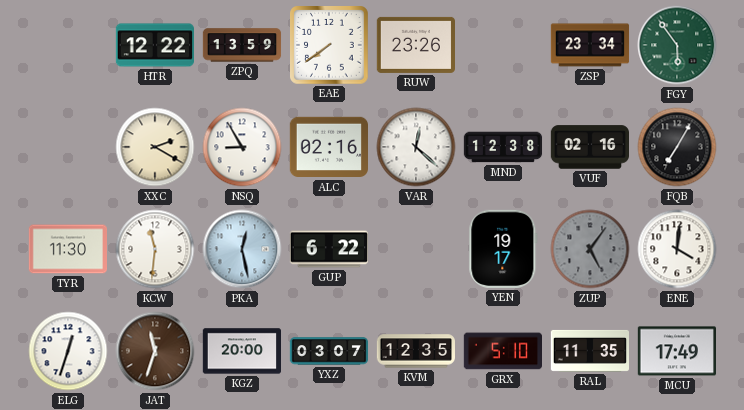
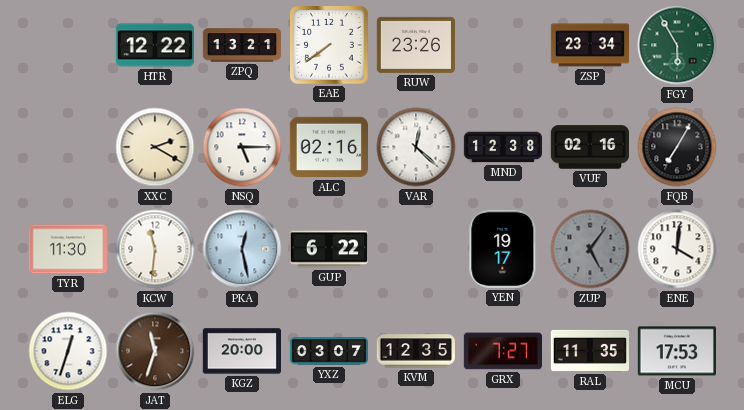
ZPQ: 13:59 -> 13:21
FGY: 5:54 -> 5:55
NSQ: 8:55 -> 5:15
GRX: 5:10 -> 7:27
MCU: 17:49 -> 17:53
